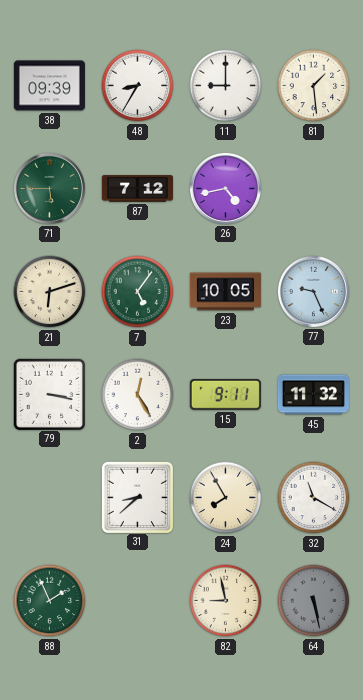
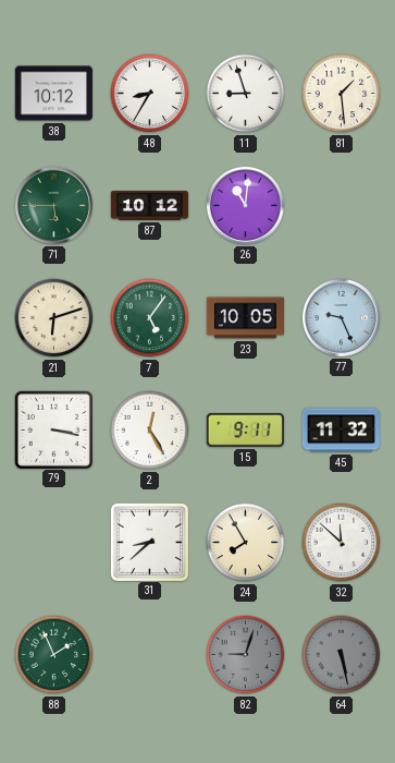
38: 09:39 -> 10:12
11: 9:00 -> 8:57
87: 7:12 -> 10:12
26: 4:43 -> 11:01
32: 11:20 -> 11:52
82: 8:58 -> 9:03
82 dial: cream -> grey
